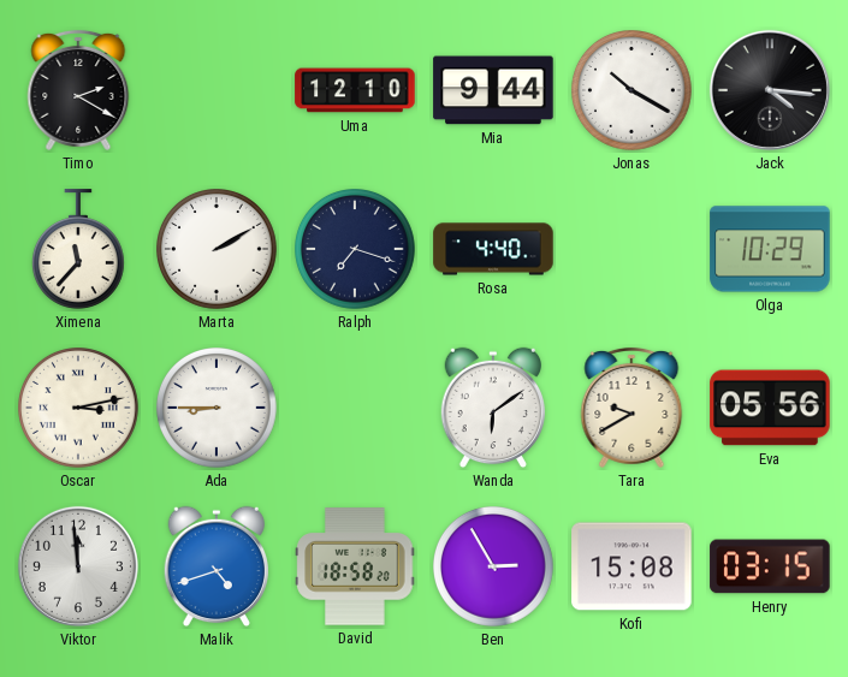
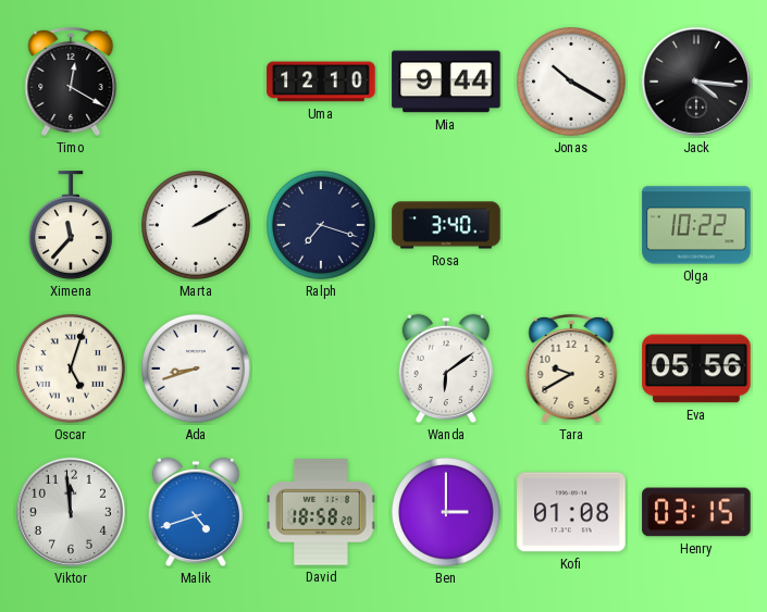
Timo: 2:20 -> 12:20
Rosa: 4:40 -> 3:40
Olga: 10:29 -> 10:22
Oscar: 3:13 -> 5:03
Ada: 8:45 -> 8:42
Ben: 2:55 -> 3:00
Kofi: 15:08 -> 01:08
